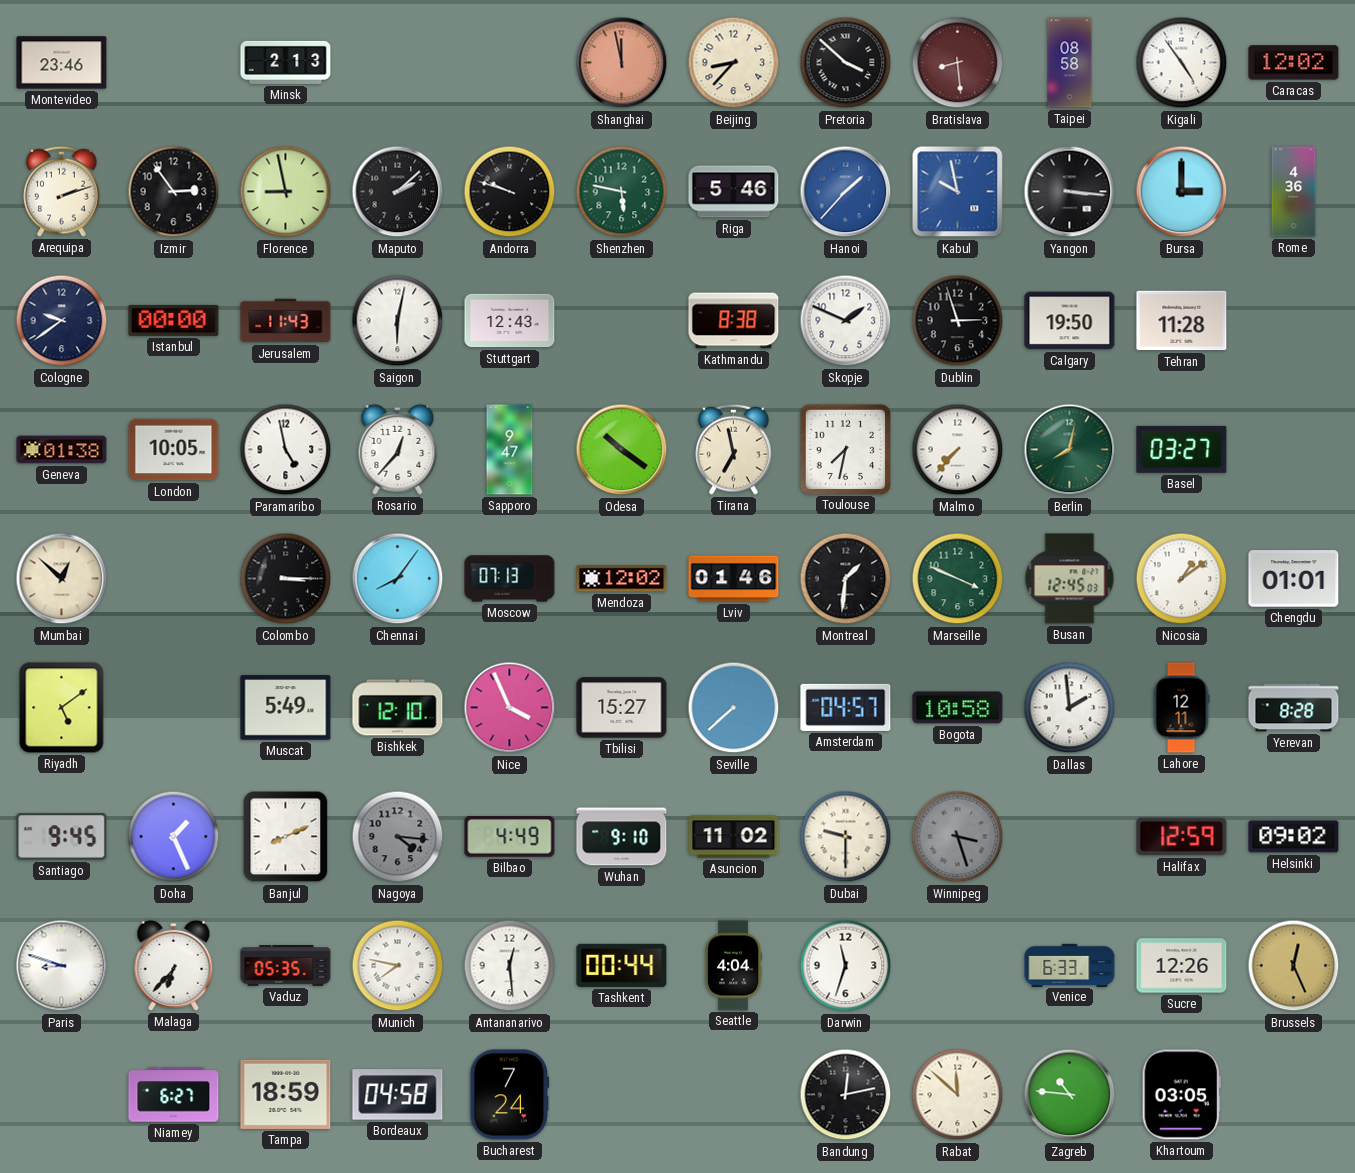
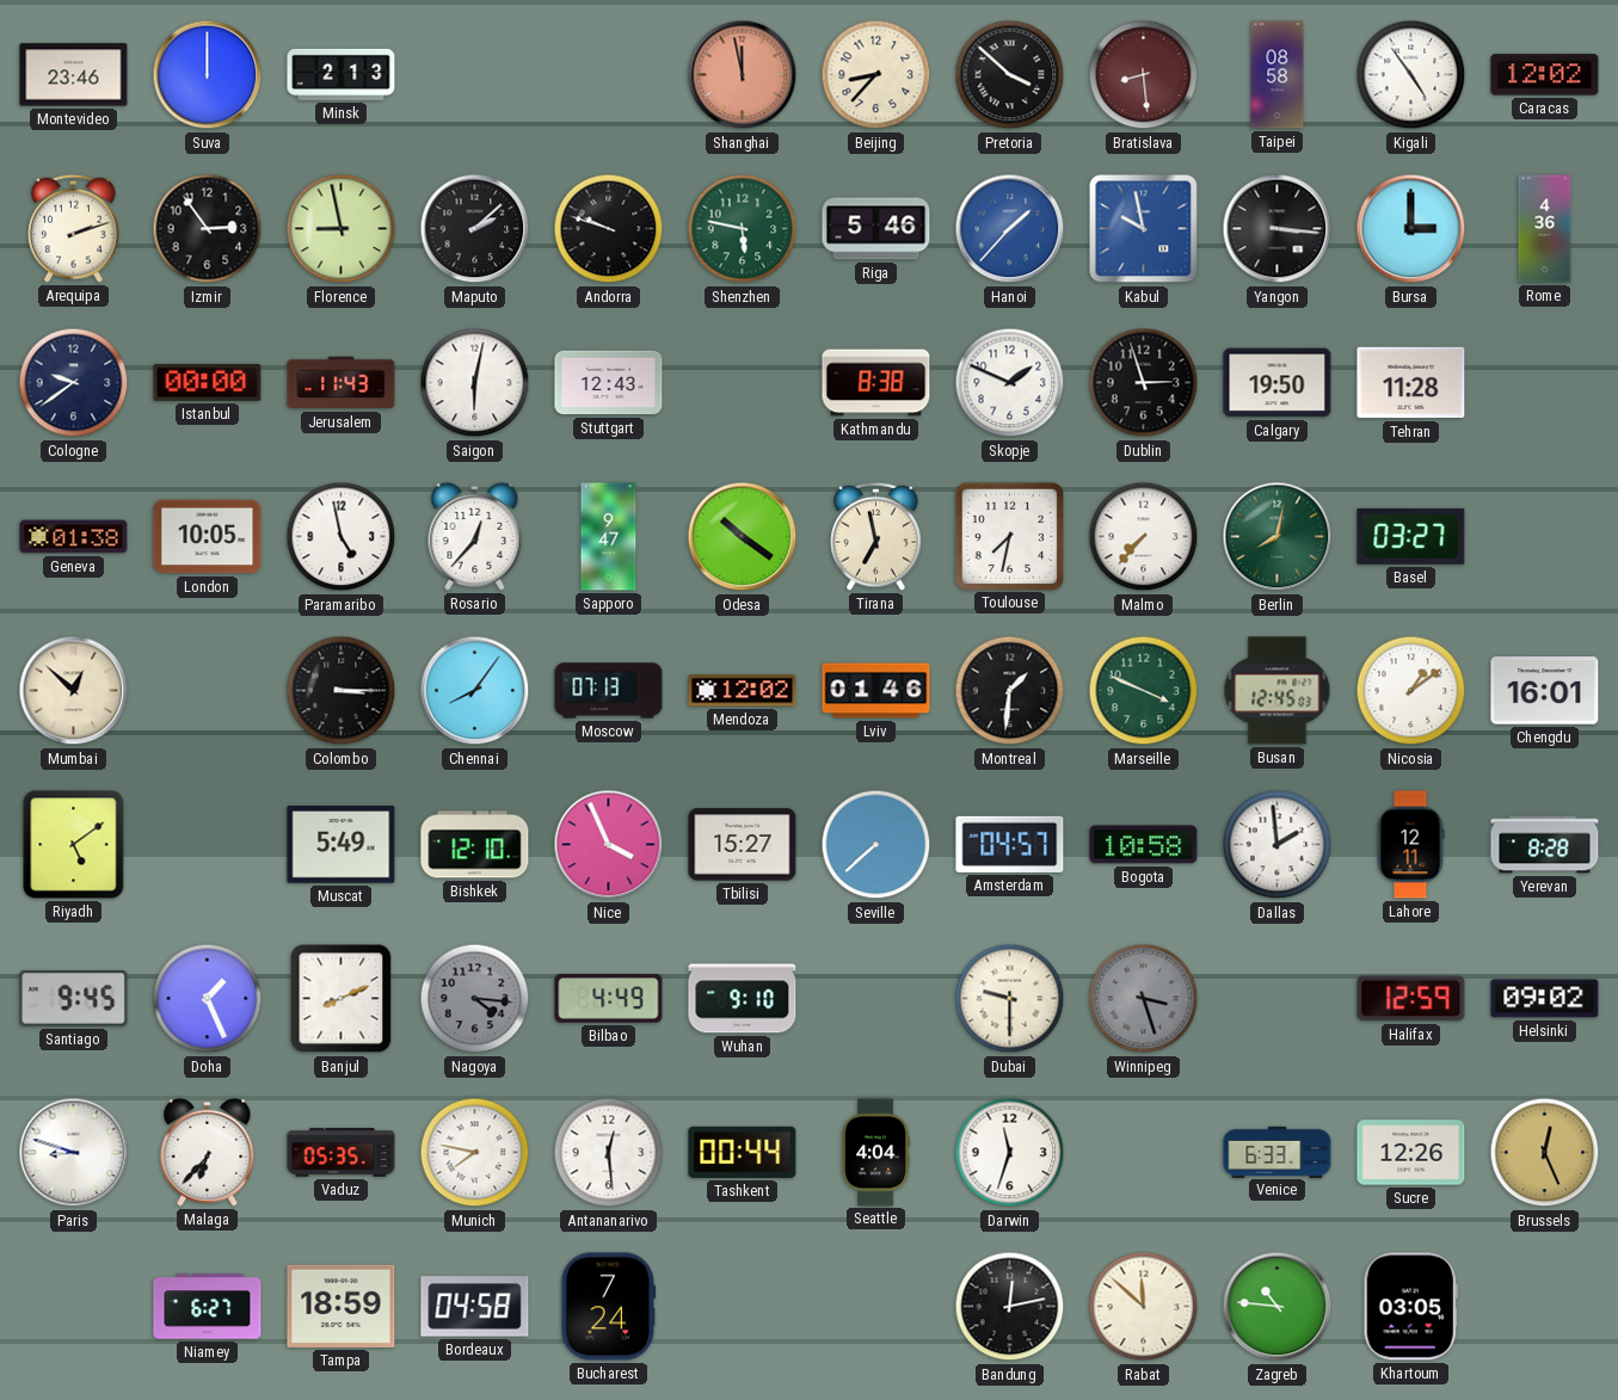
Suva: none -> 12:00
Chengdu: 01:01 -> 16:01
Asuncion: 11:02 -> none
